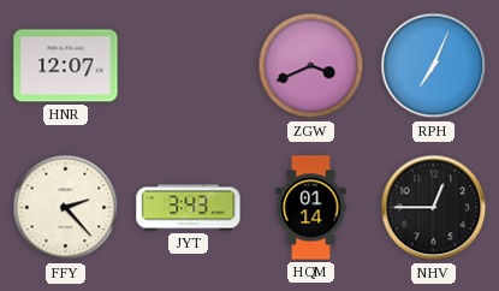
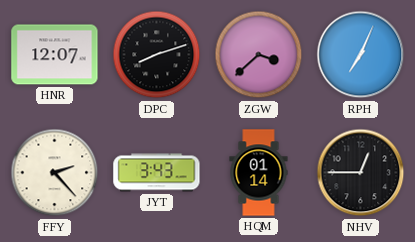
DPC: none -> 8:12
ZGW: 3:41 -> 3:38
